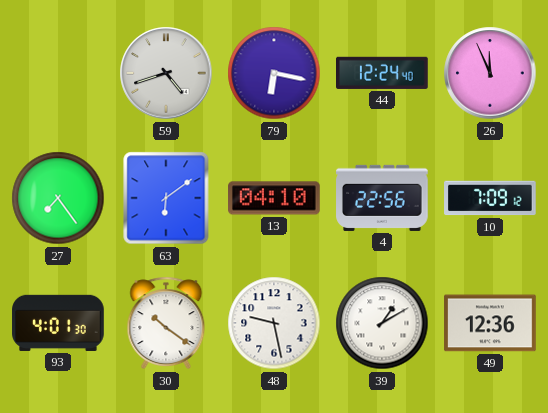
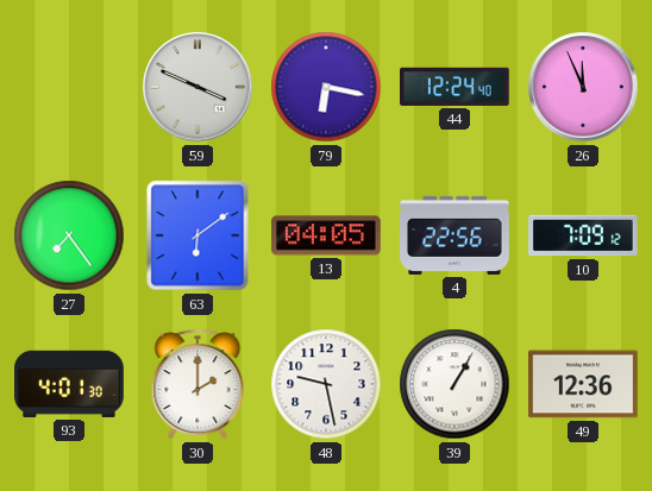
59: 4:42 -> 3:49
13: 04:10 -> 04:05
30: 10:21 -> 2:00
39: 1:10 -> 1:05
